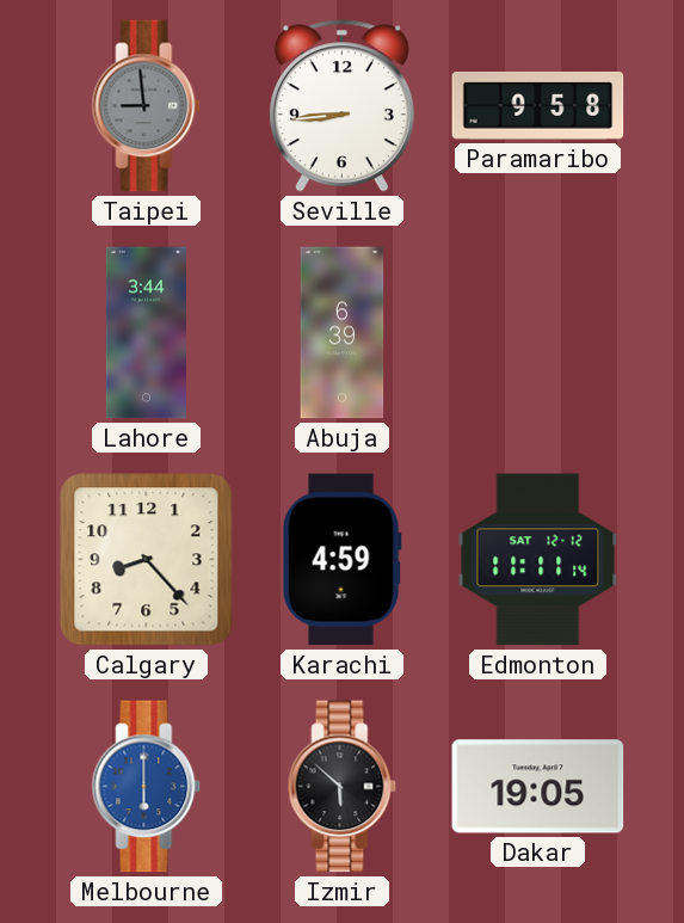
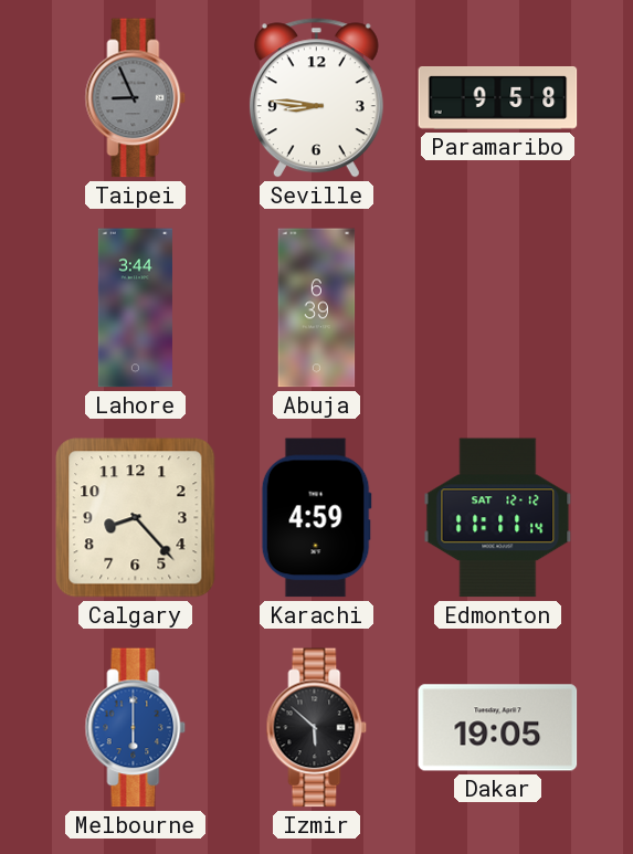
Taipei: 8:59 -> 8:56
Seville: 8:44 -> 8:46
